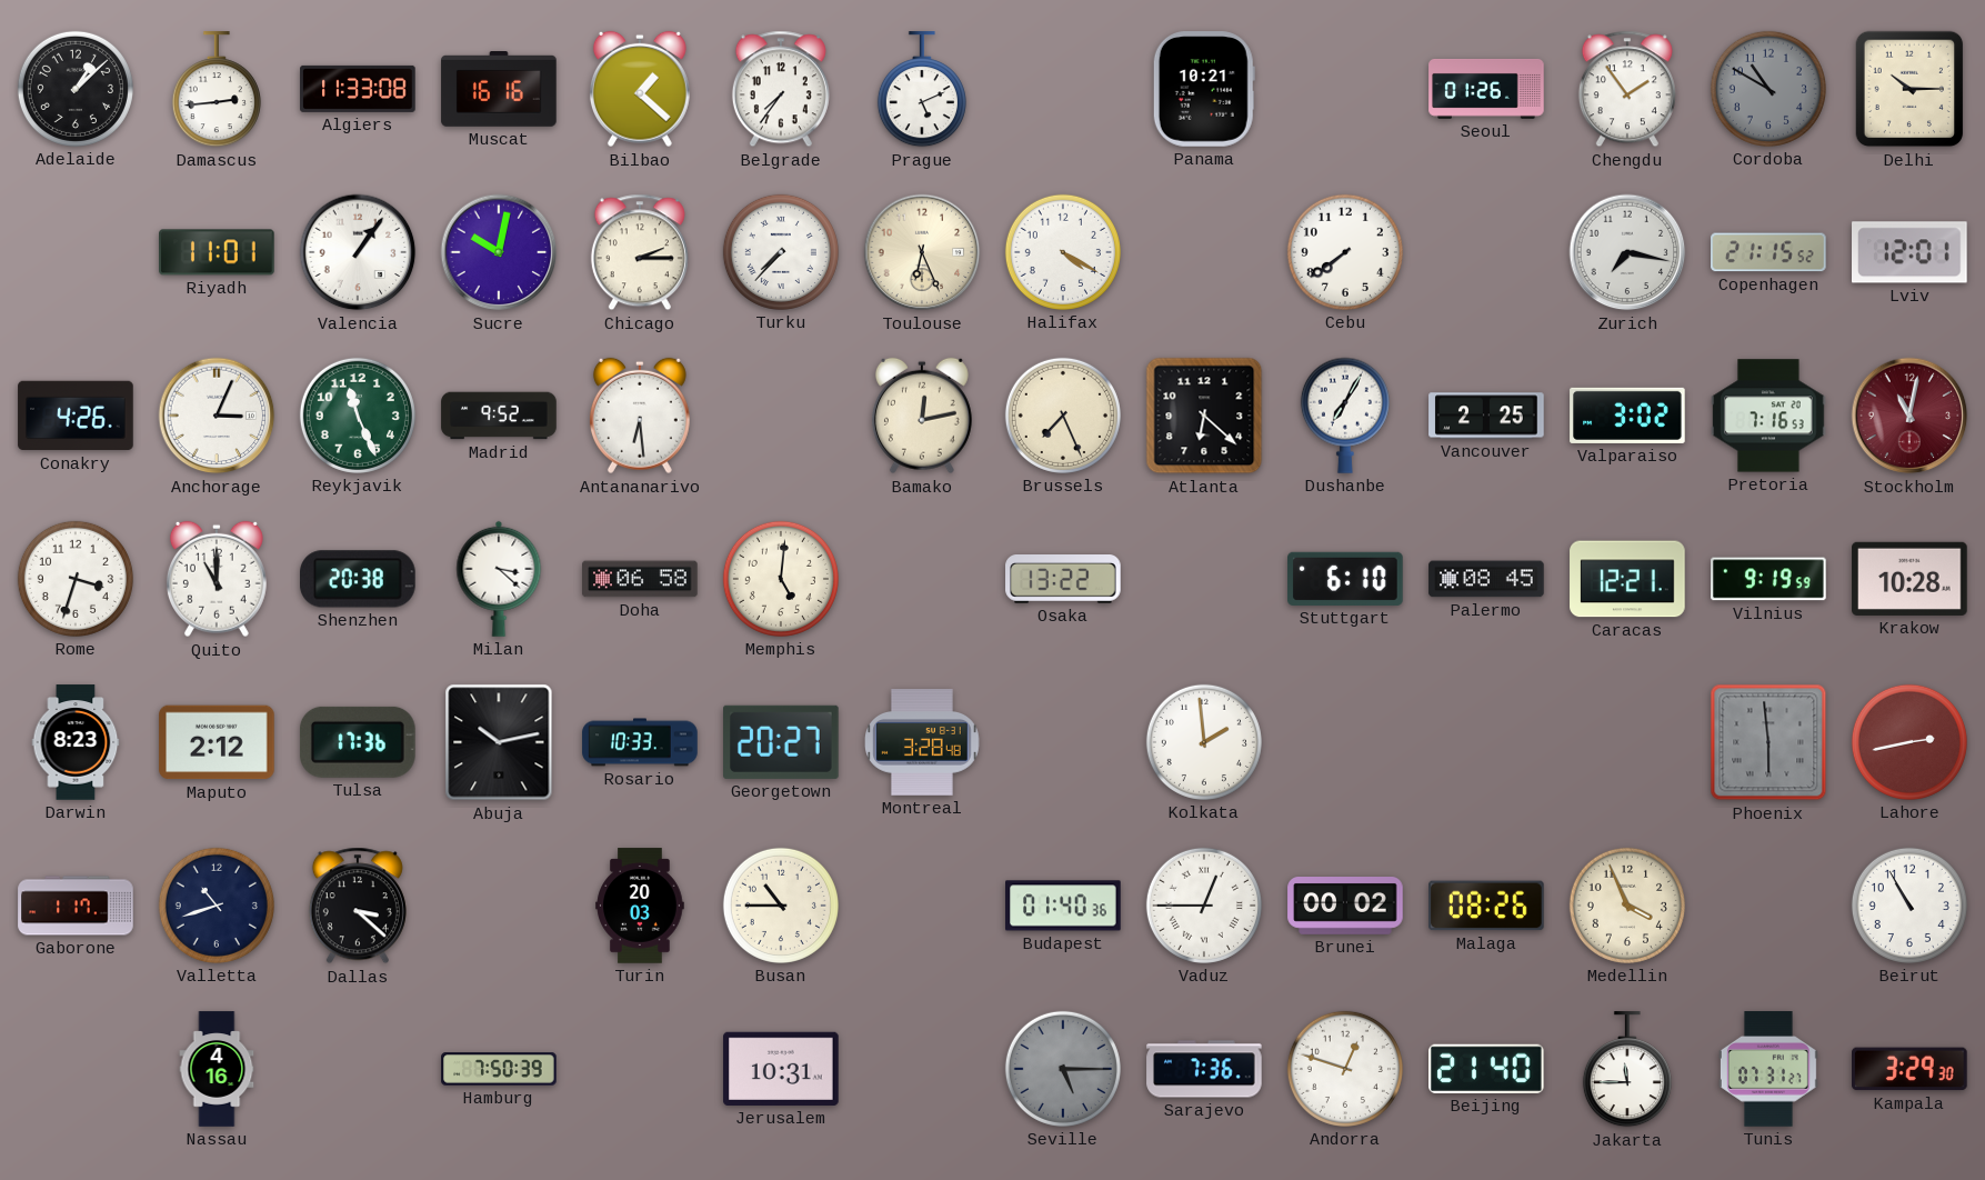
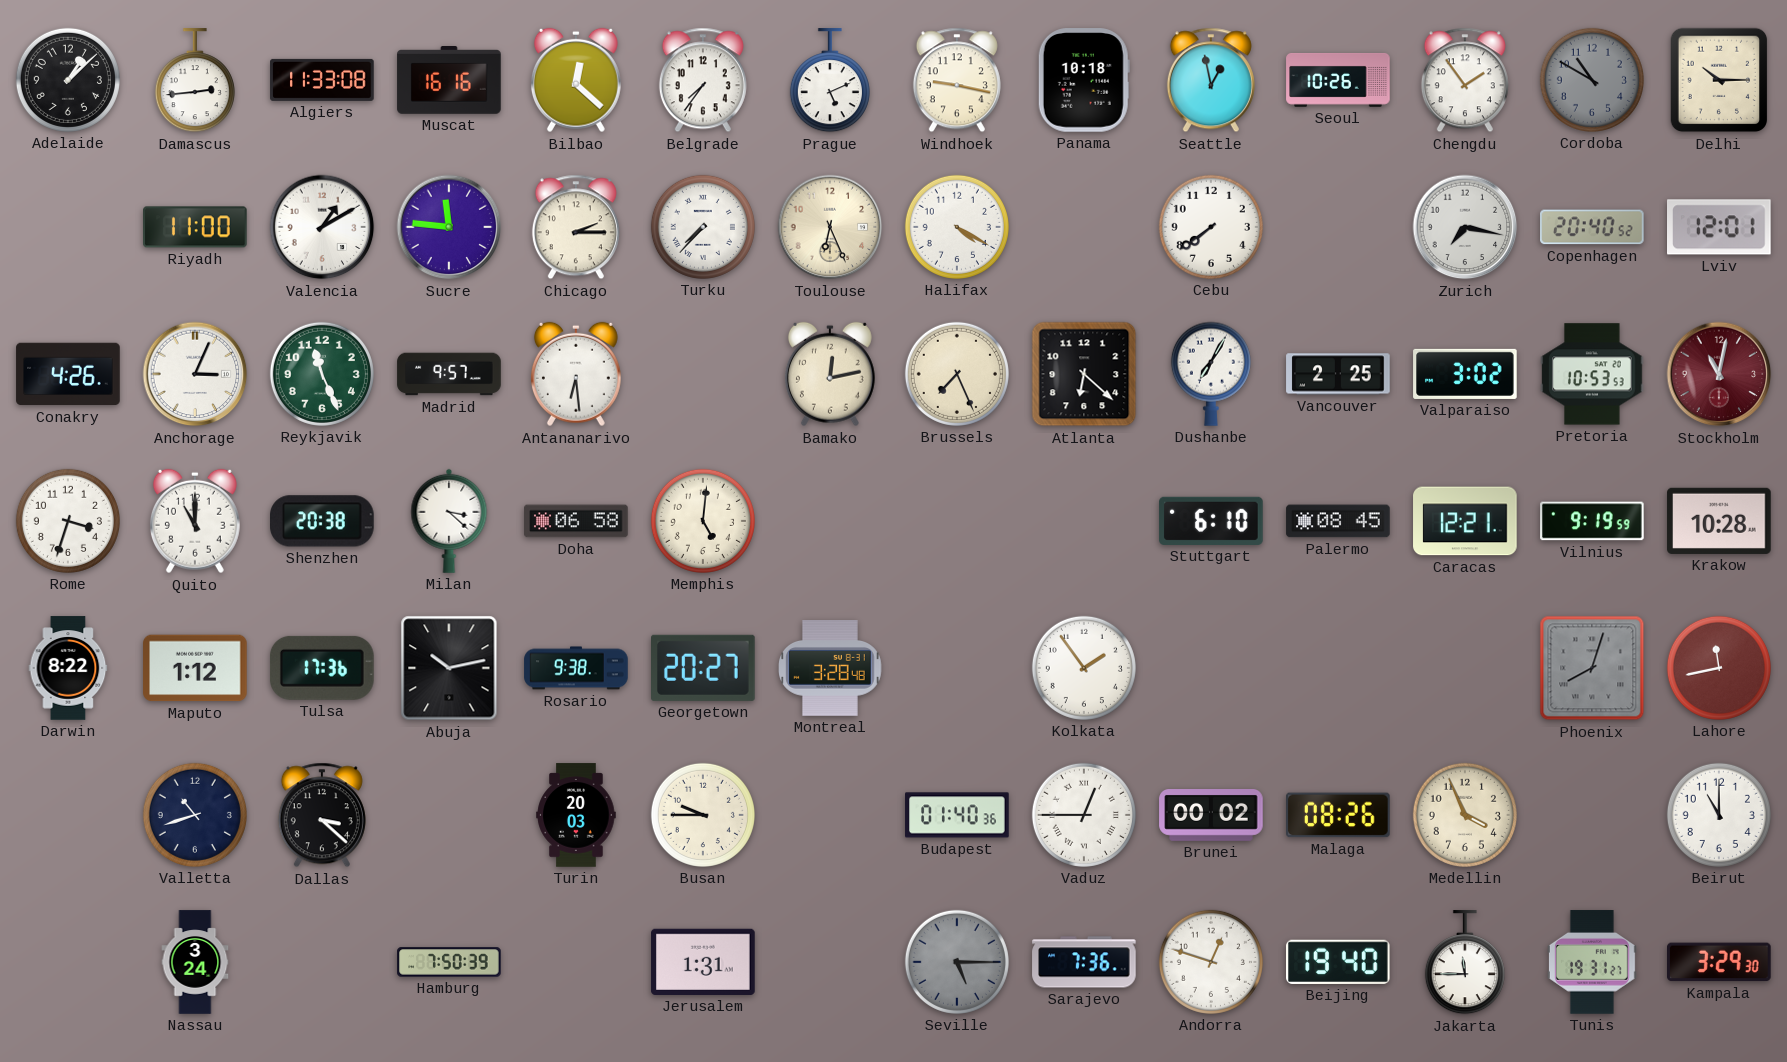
Bilbao: 1:22 -> 12:22
Windhoek: none -> 9:17
Panama: 10:21 -> 10:18
Seattle: none -> 12:58
Seoul: 01:26 -> 10:26
Riyadh: 11:01 -> 11:00
Valencia: 1:06 -> 1:10
Sucre: 10:02 -> 11:46
Copenhagen: 21:15 -> 20:40
Madrid: 9:52 -> 9:57
Pretoria: 7:16 -> 10:53
Osaka: 13:22 -> none
Darwin: 8:23 -> 8:22
Maputo: 2:12 -> 1:12
Rosario: 10:33 -> 9:38
Kolkata: 1:59 -> 1:54
Phoenix: 5:59 -> 8:03
Lahore: 2:43 -> 11:43
Gaborone: 1:17 -> none
Busan: 10:45 -> 9:45
Beirut: 10:55 -> 11:00
Nassau: 4:16 -> 3:24
Jerusalem: 10:31 -> 1:31
Beijing: 21:40 -> 19:40
Tunis: 07:31 -> 19:31
